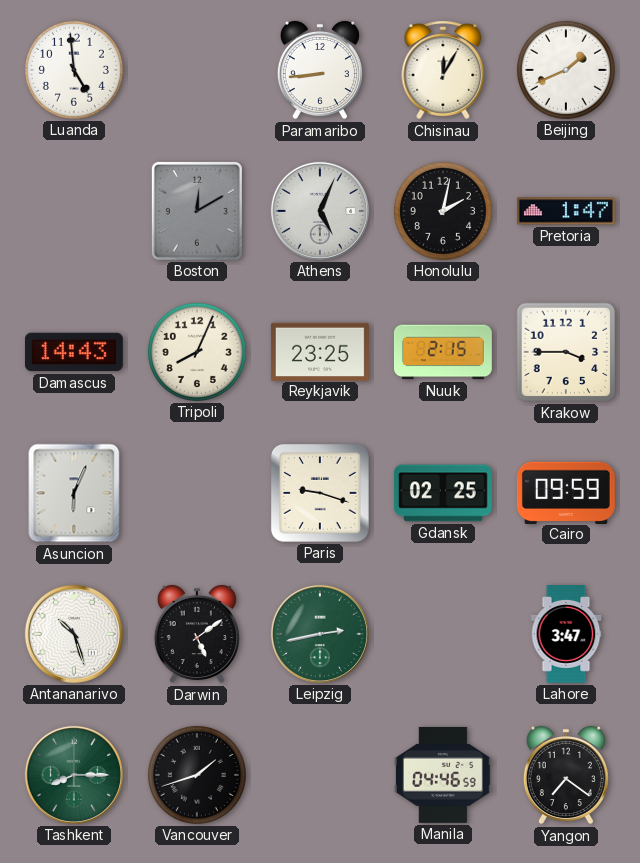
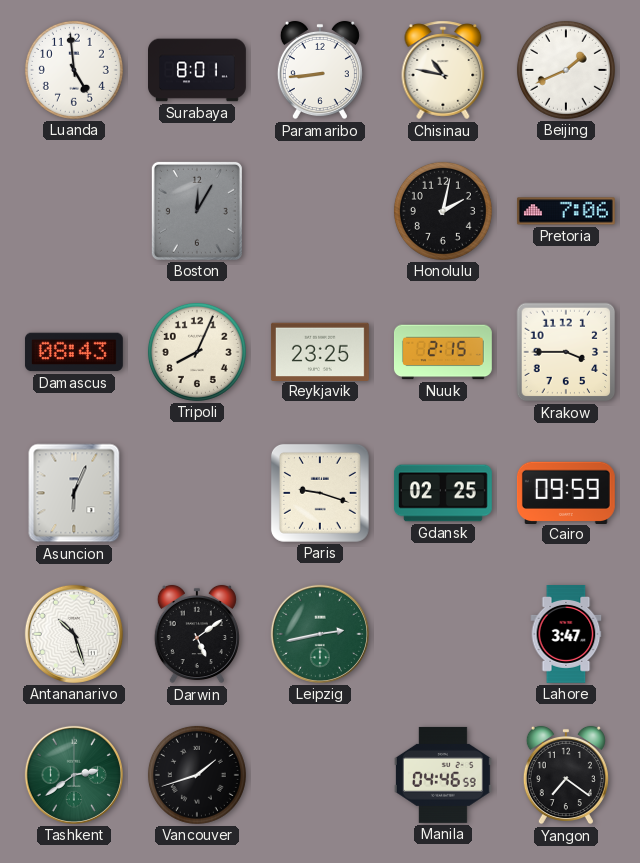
Surabaya: none -> 8:01
Chisinau: 12:05 -> 10:47
Boston: 12:10 -> 12:05
Athens: 5:04 -> none
Pretoria: 1:47 -> 7:06
Damascus: 14:43 -> 08:43
Tashkent: 8:15 -> 2:39
